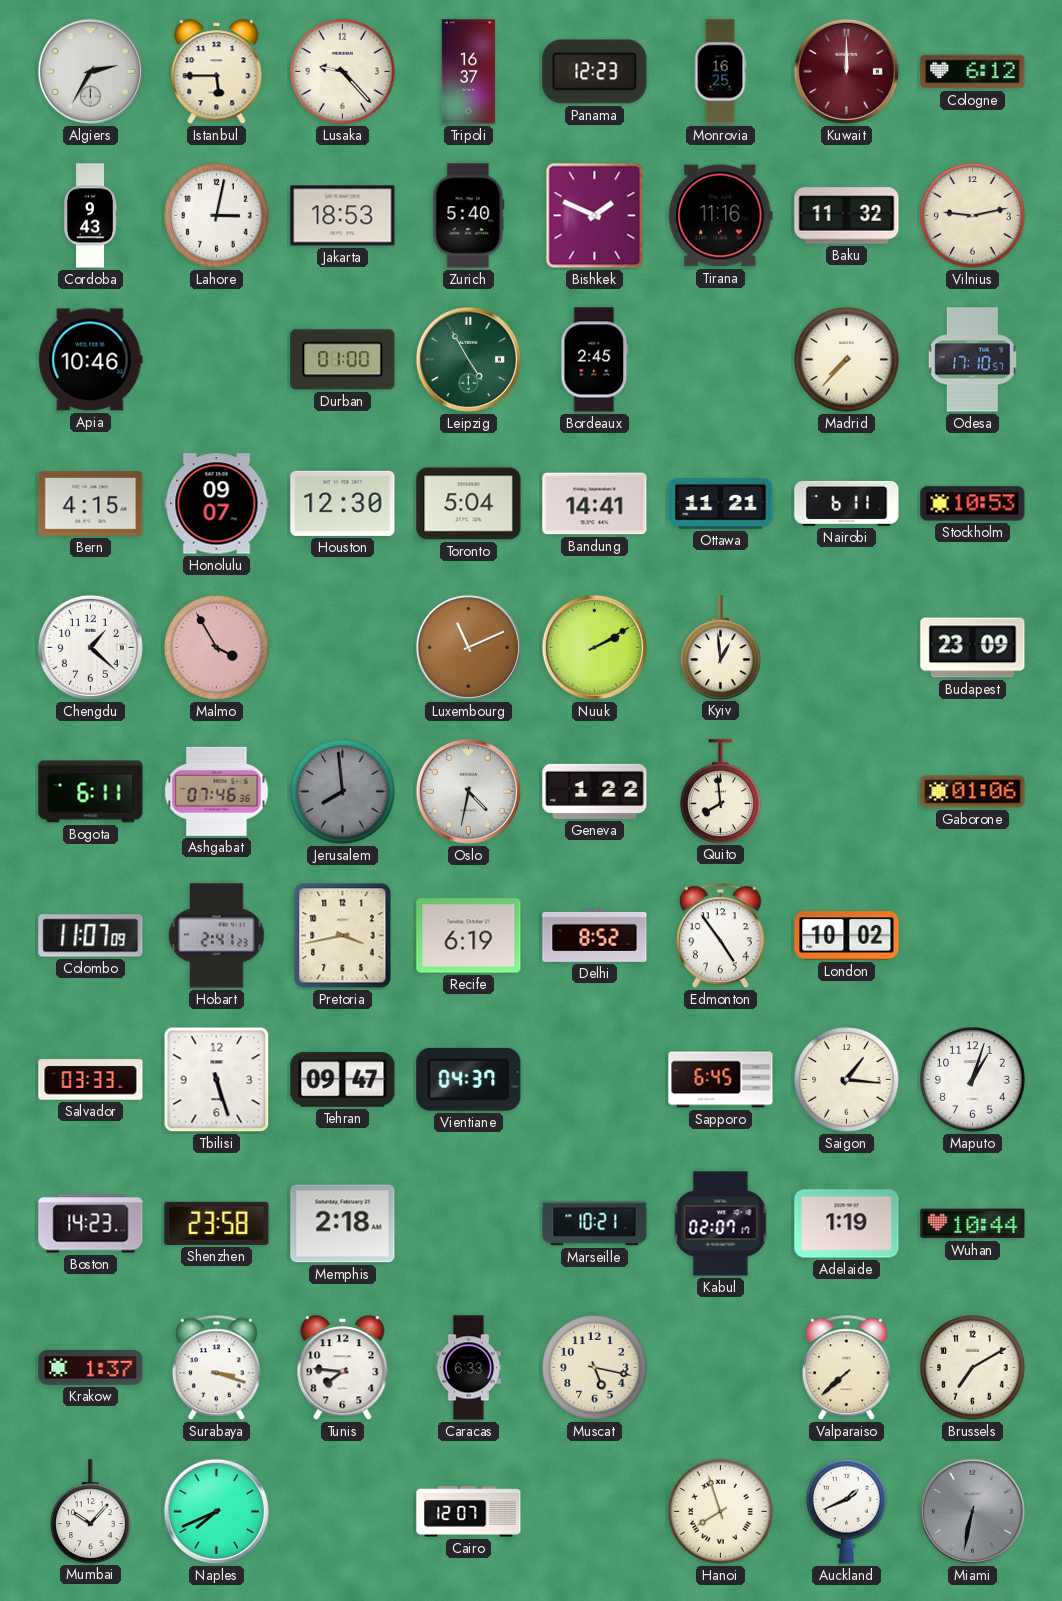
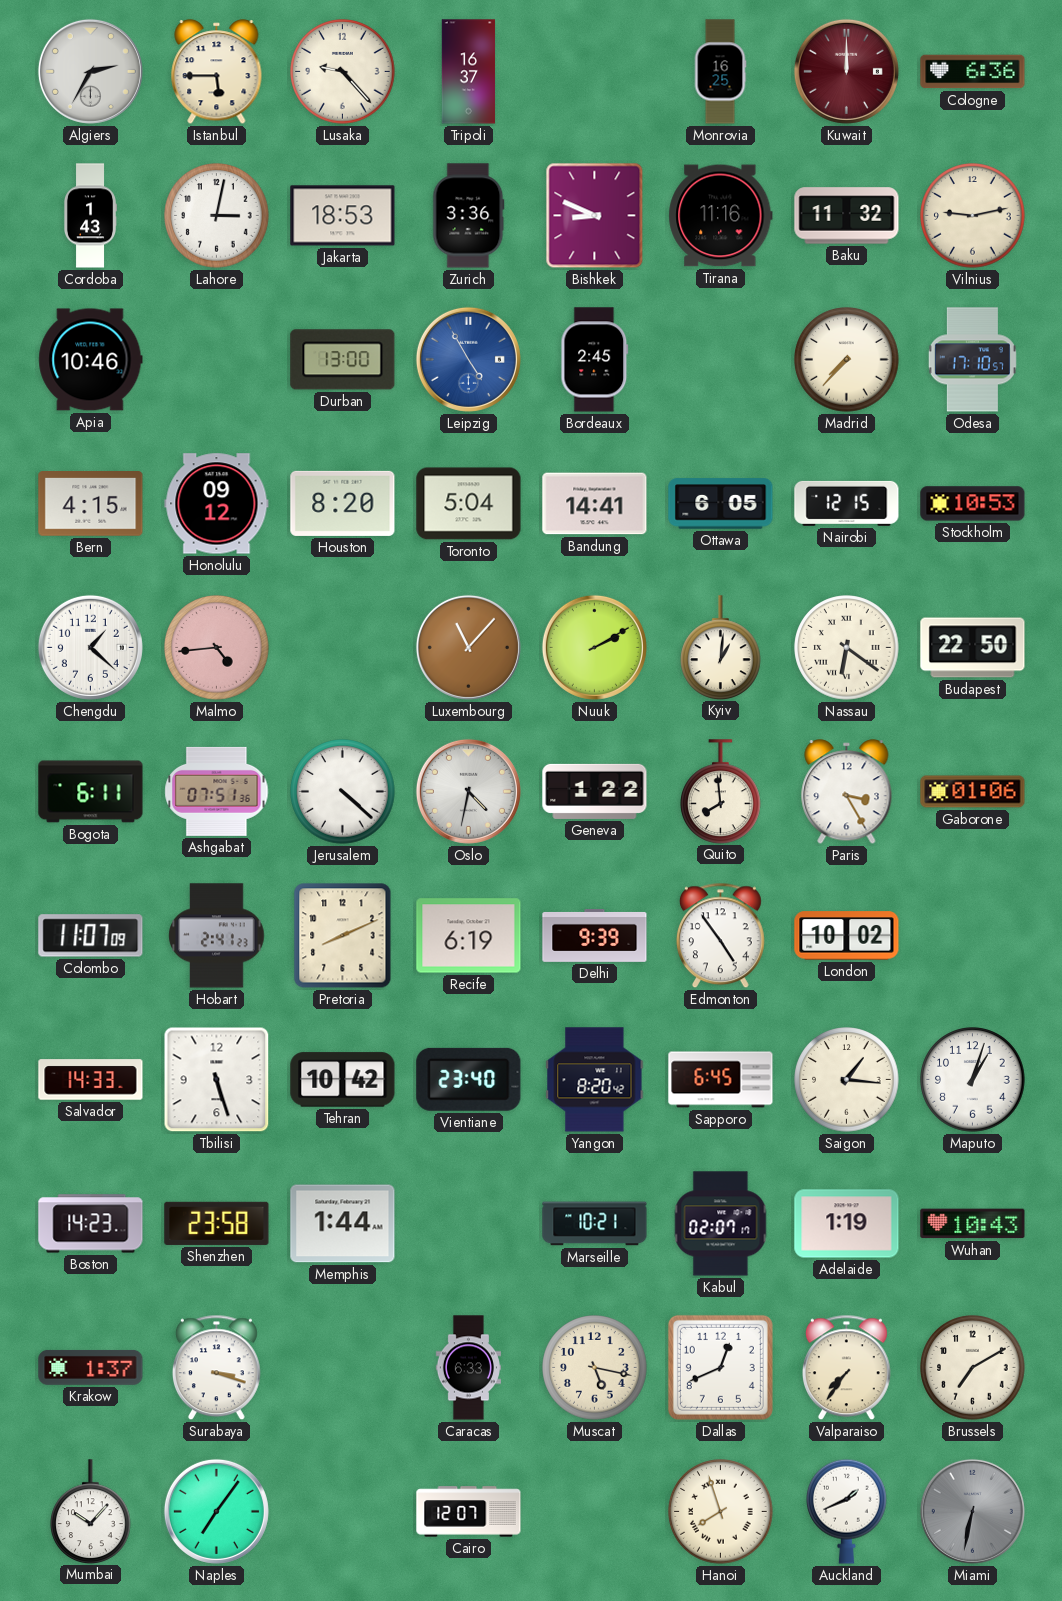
Panama: 12:23 -> none
Cologne: 6:12 -> 6:36
Cordoba: 9:43 -> 1:43
Zurich: 5:40 -> 3:36
Bishkek: 1:49 -> 8:49
Durban: 01:00 -> 13:00
Leipzig dial: green -> blue
Honolulu: 09:07 -> 09:12
Houston: 12:30 -> 8:20
Ottawa: 11:21 -> 6:05
Nairobi: 6:11 -> 12:15
Malmo: 3:55 -> 4:44
Luxembourg: 11:11 -> 11:07
Kyiv: 12:59 -> 1:01
Nassau: none -> 6:21
Budapest: 23:09 -> 22:50
Ashgabat: 07:46 -> 07:51
Jerusalem: 7:59 -> 4:22
Jerusalem dial: grey -> white
Paris: none -> 3:25
Pretoria: 3:43 -> 8:11
Delhi: 8:52 -> 9:39
Salvador: 03:33 -> 14:33
Tehran: 09:47 -> 10:42
Vientiane: 04:37 -> 23:40
Yangon: none -> 8:20
Memphis: 2:18 -> 1:44
Wuhan: 10:44 -> 10:43
Tunis: 7:46 -> none
Dallas: none -> 12:41
Valparaiso: 7:38 -> 7:36
Naples: 7:41 -> 7:06
